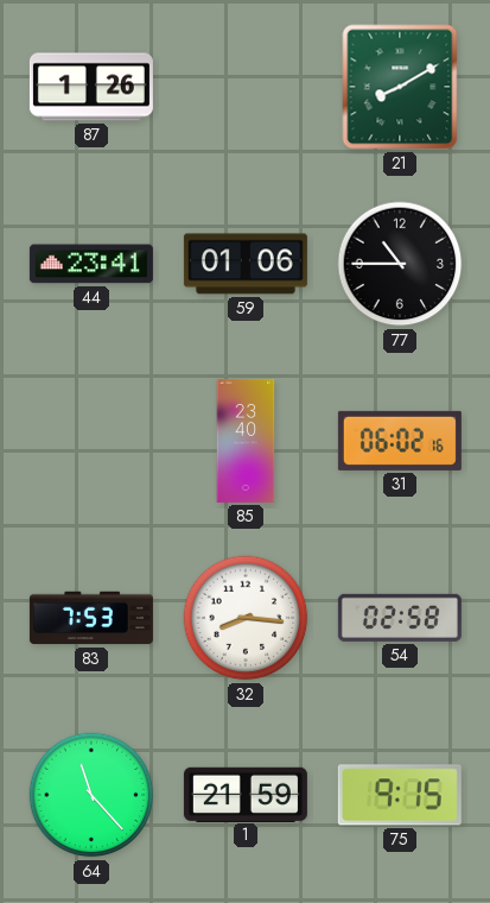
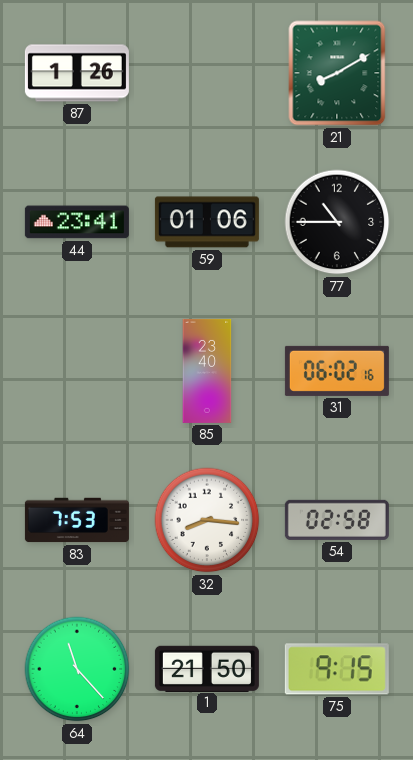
1: 21:59 -> 21:50
